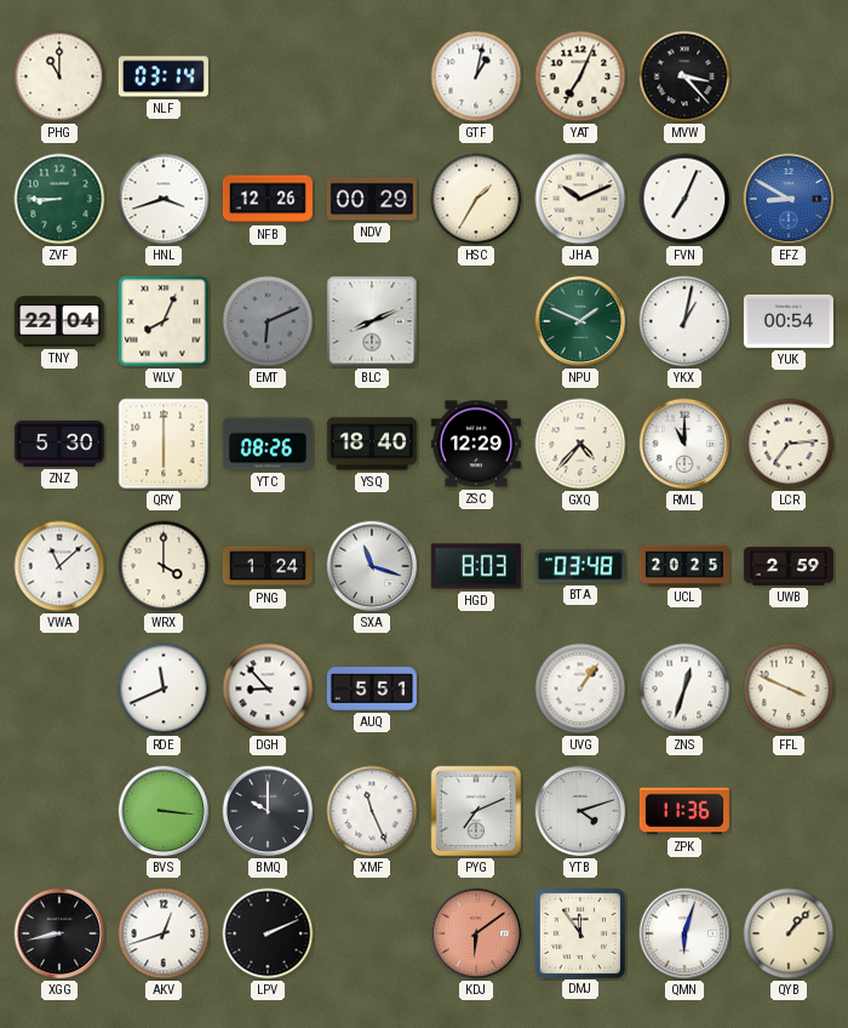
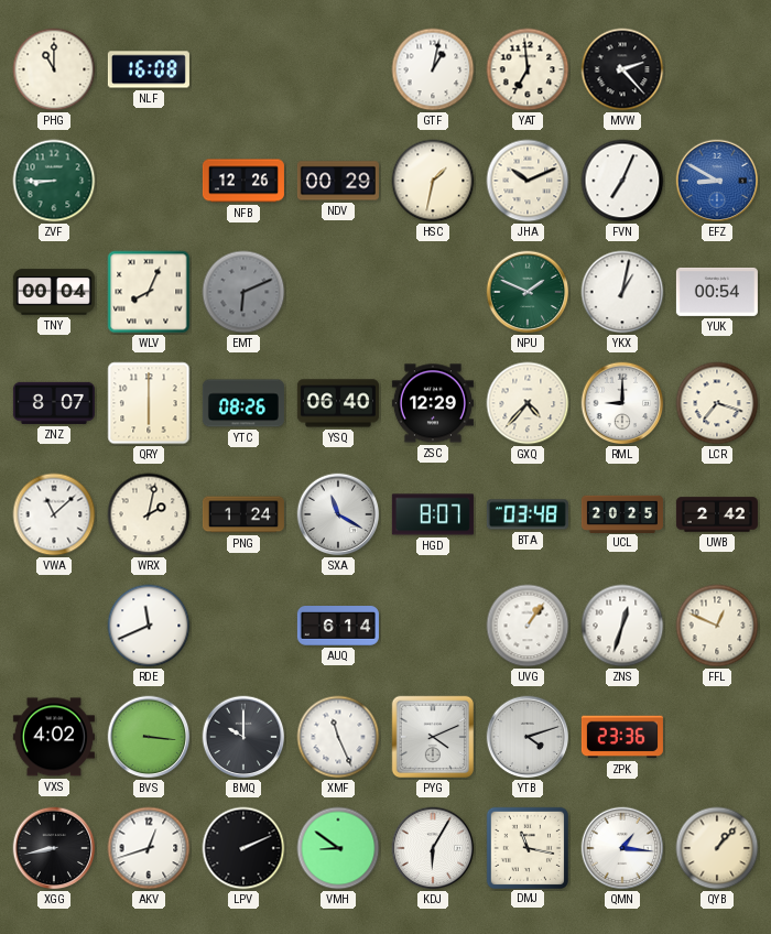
NLF: 03:14 -> 16:08
YAT: 7:04 -> 6:59
MVW: 3:23 -> 2:23
HNL: 3:42 -> none
HSC: 1:35 -> 1:32
TNY: 22:04 -> 00:04
BLC: 8:11 -> none
ZNZ: 5:30 -> 8:07
YSQ: 18:40 -> 06:40
RML: 11:00 -> 9:00
LCR: 7:14 -> 7:18
WRX: 4:00 -> 2:02
SXA: 11:18 -> 11:20
HGD: 8:03 -> 8:07
UWB: 2:59 -> 2:42
DGH: 8:53 -> none
AUQ: 5:51 -> 6:14
FFL: 3:49 -> 12:49
VXS: none -> 4:02
PYG: 7:11 -> 4:11
ZPK: 11:36 -> 23:36
VMH: none -> 8:51
KDJ: 6:09 -> 6:05
KDJ dial: salmon -> white
DMJ: 11:54 -> 11:17
QMN: 6:03 -> 1:16
